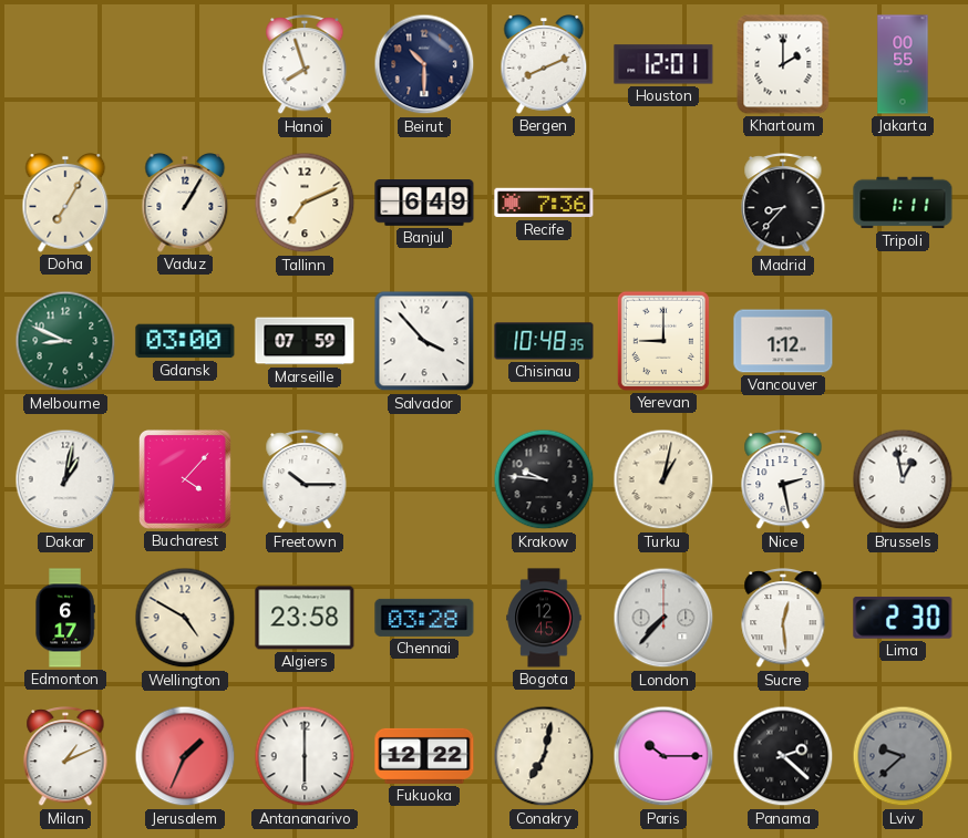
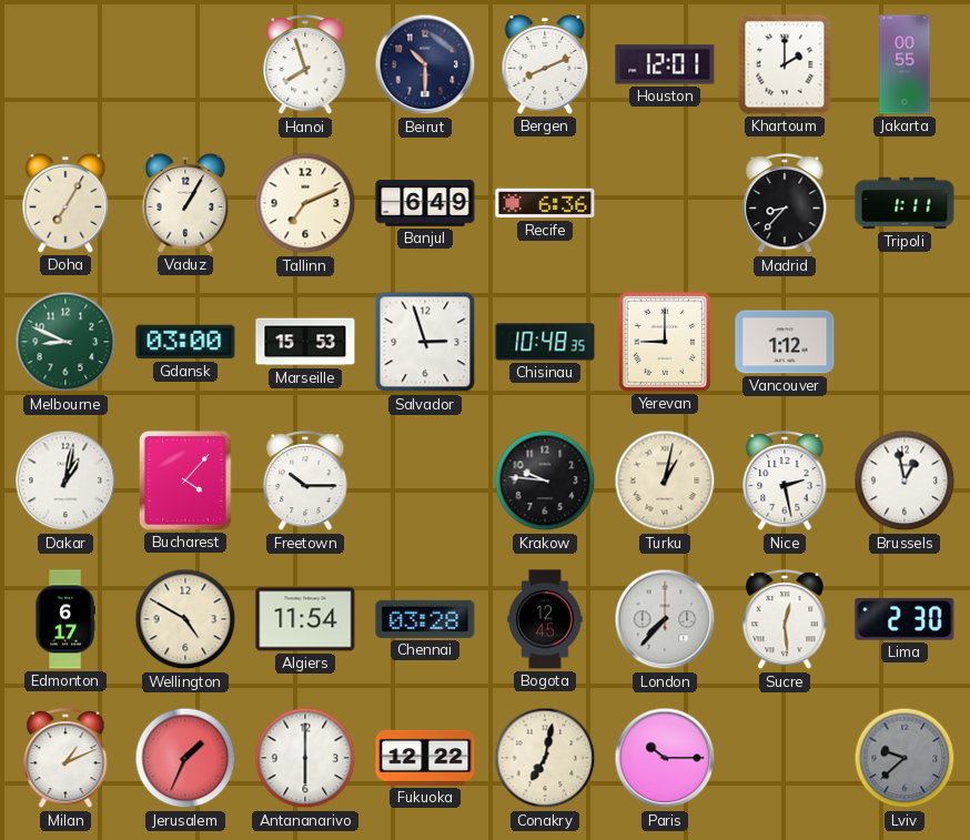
Recife: 7:36 -> 6:36
Marseille: 07:59 -> 15:53
Salvador: 3:53 -> 2:57
Algiers: 23:58 -> 11:54
Panama: 2:22 -> none
